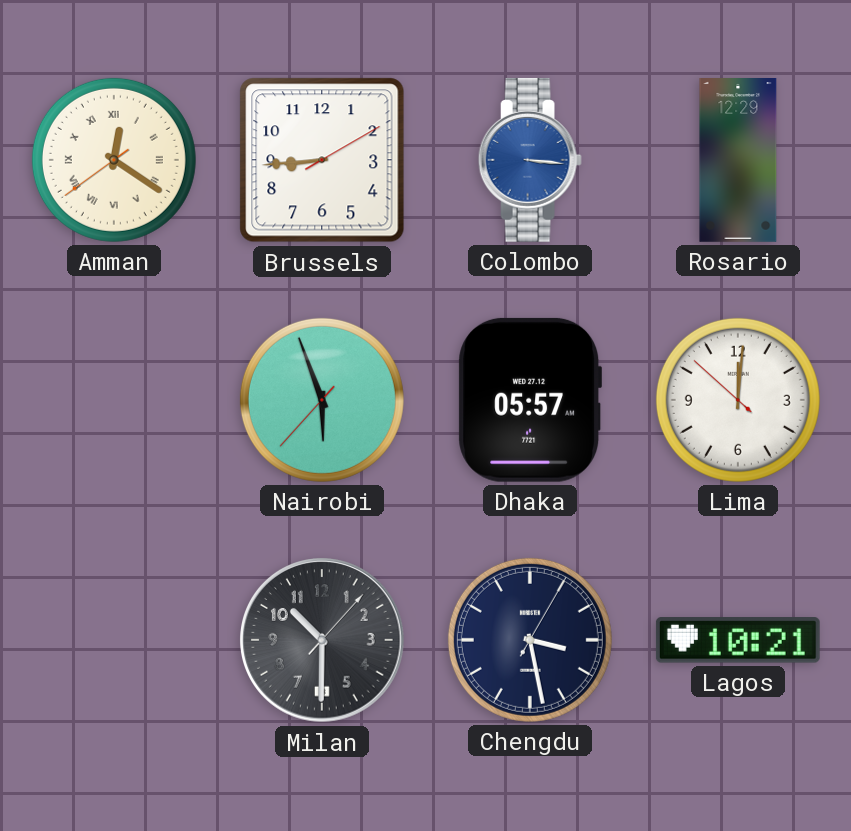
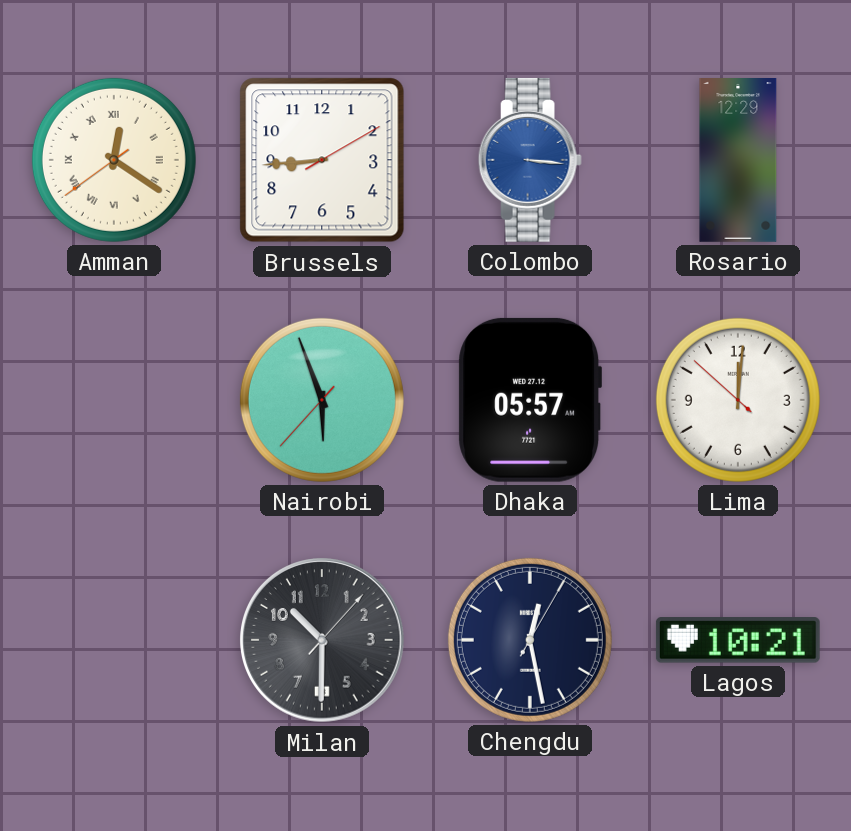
Chengdu: 3:28 -> 12:28
